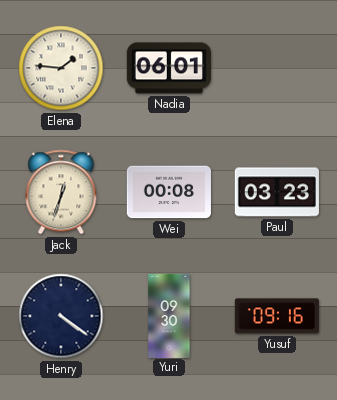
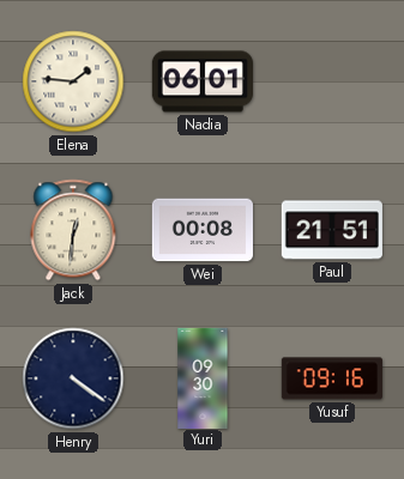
Jack: 12:33 -> 12:31
Paul: 03:23 -> 21:51
